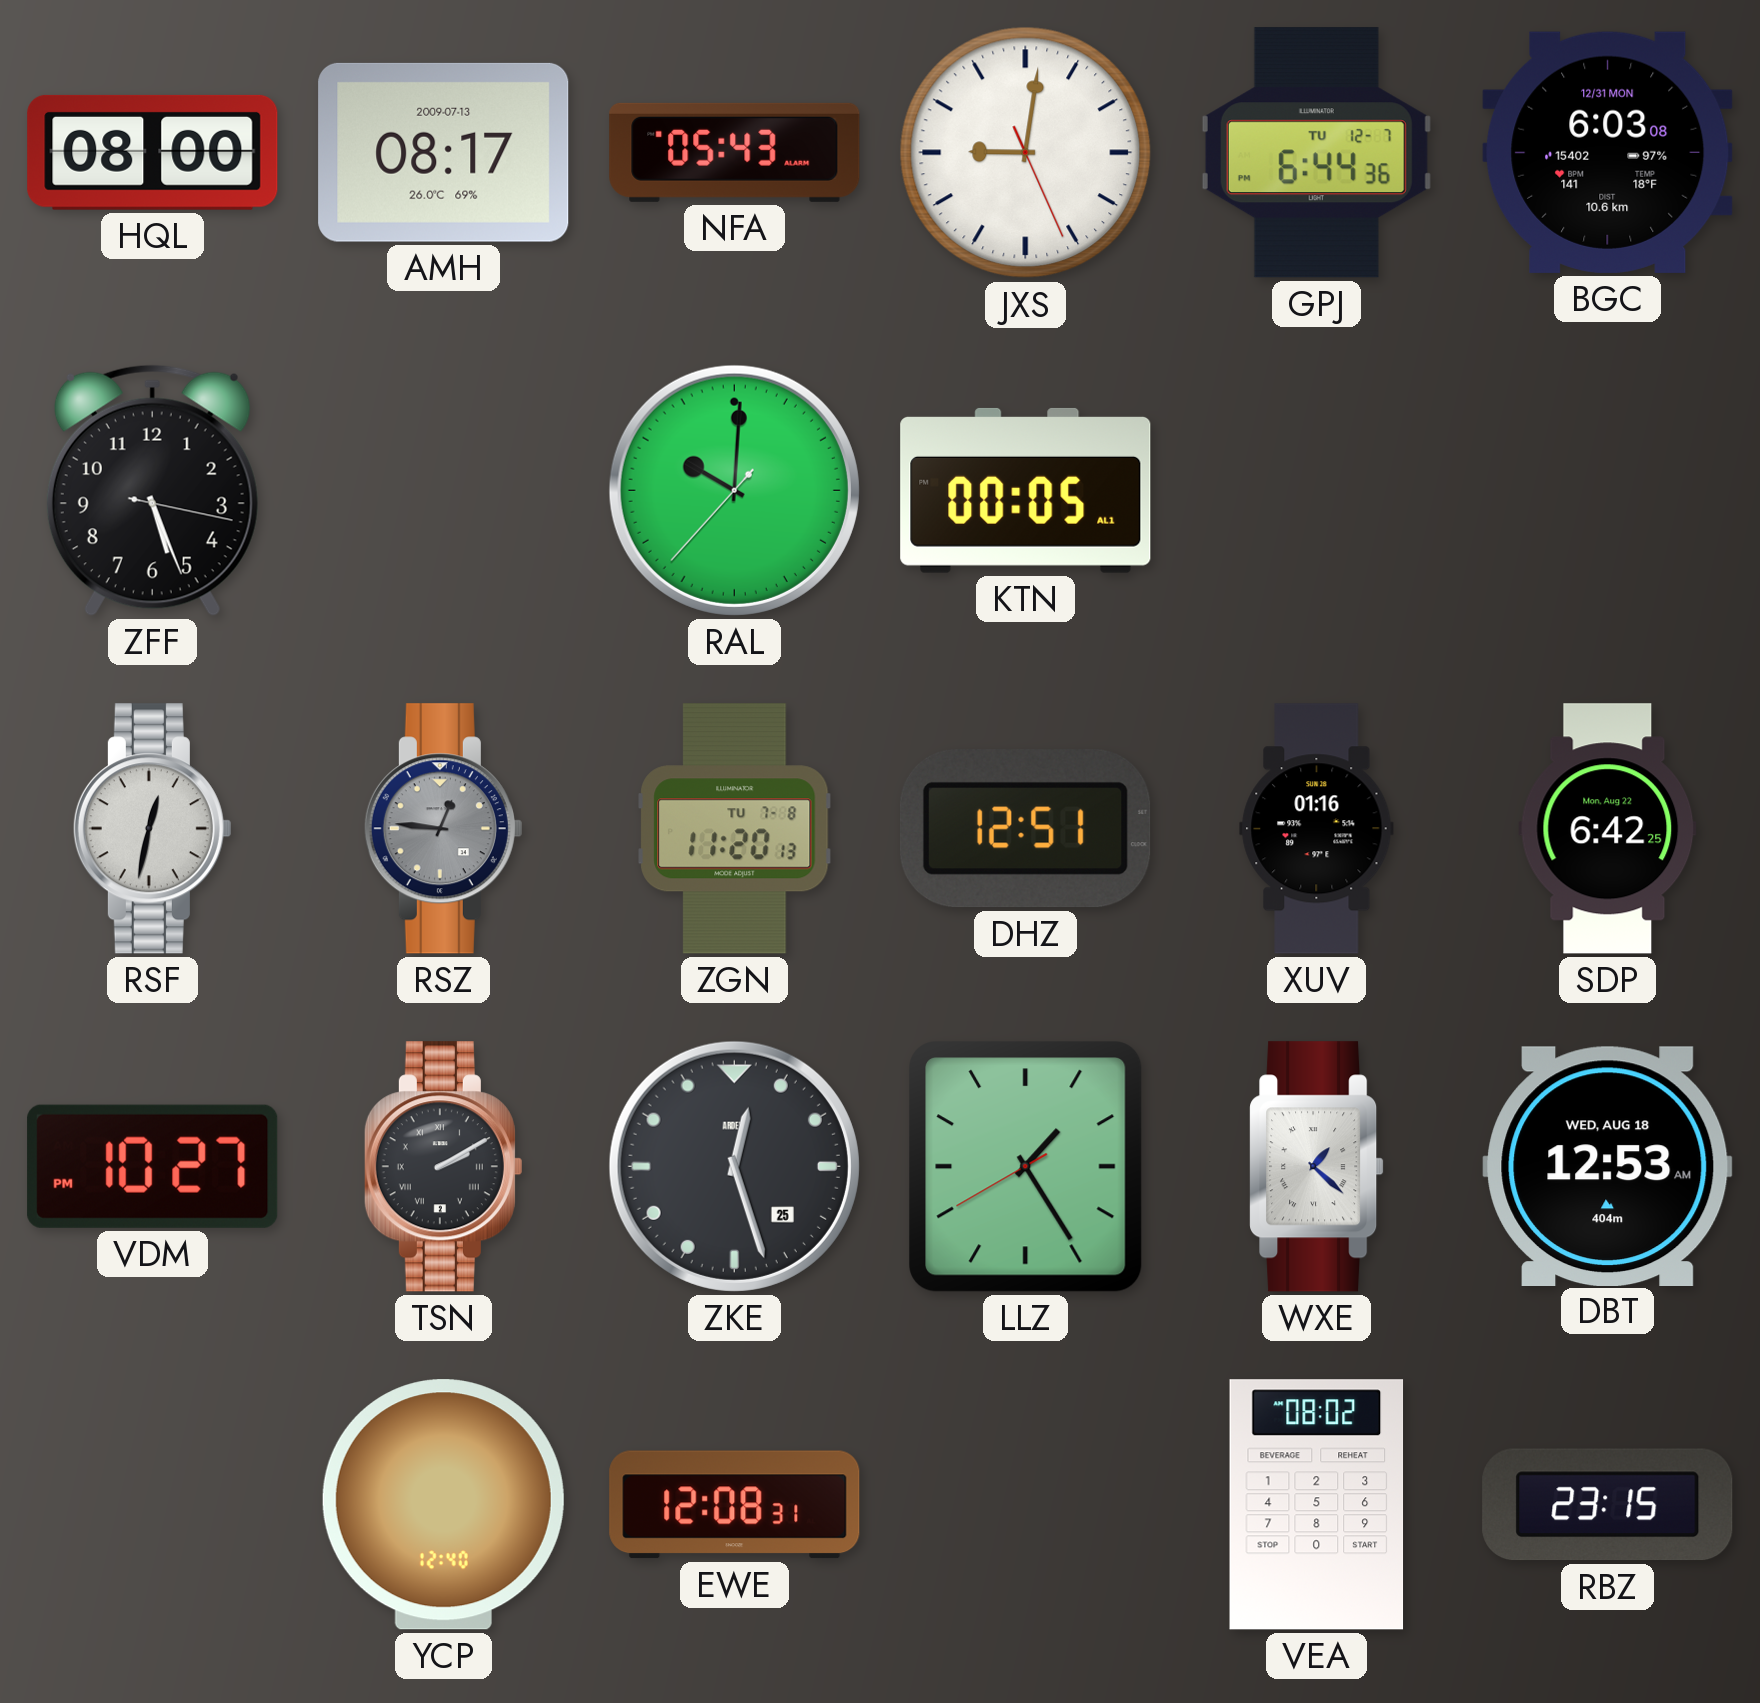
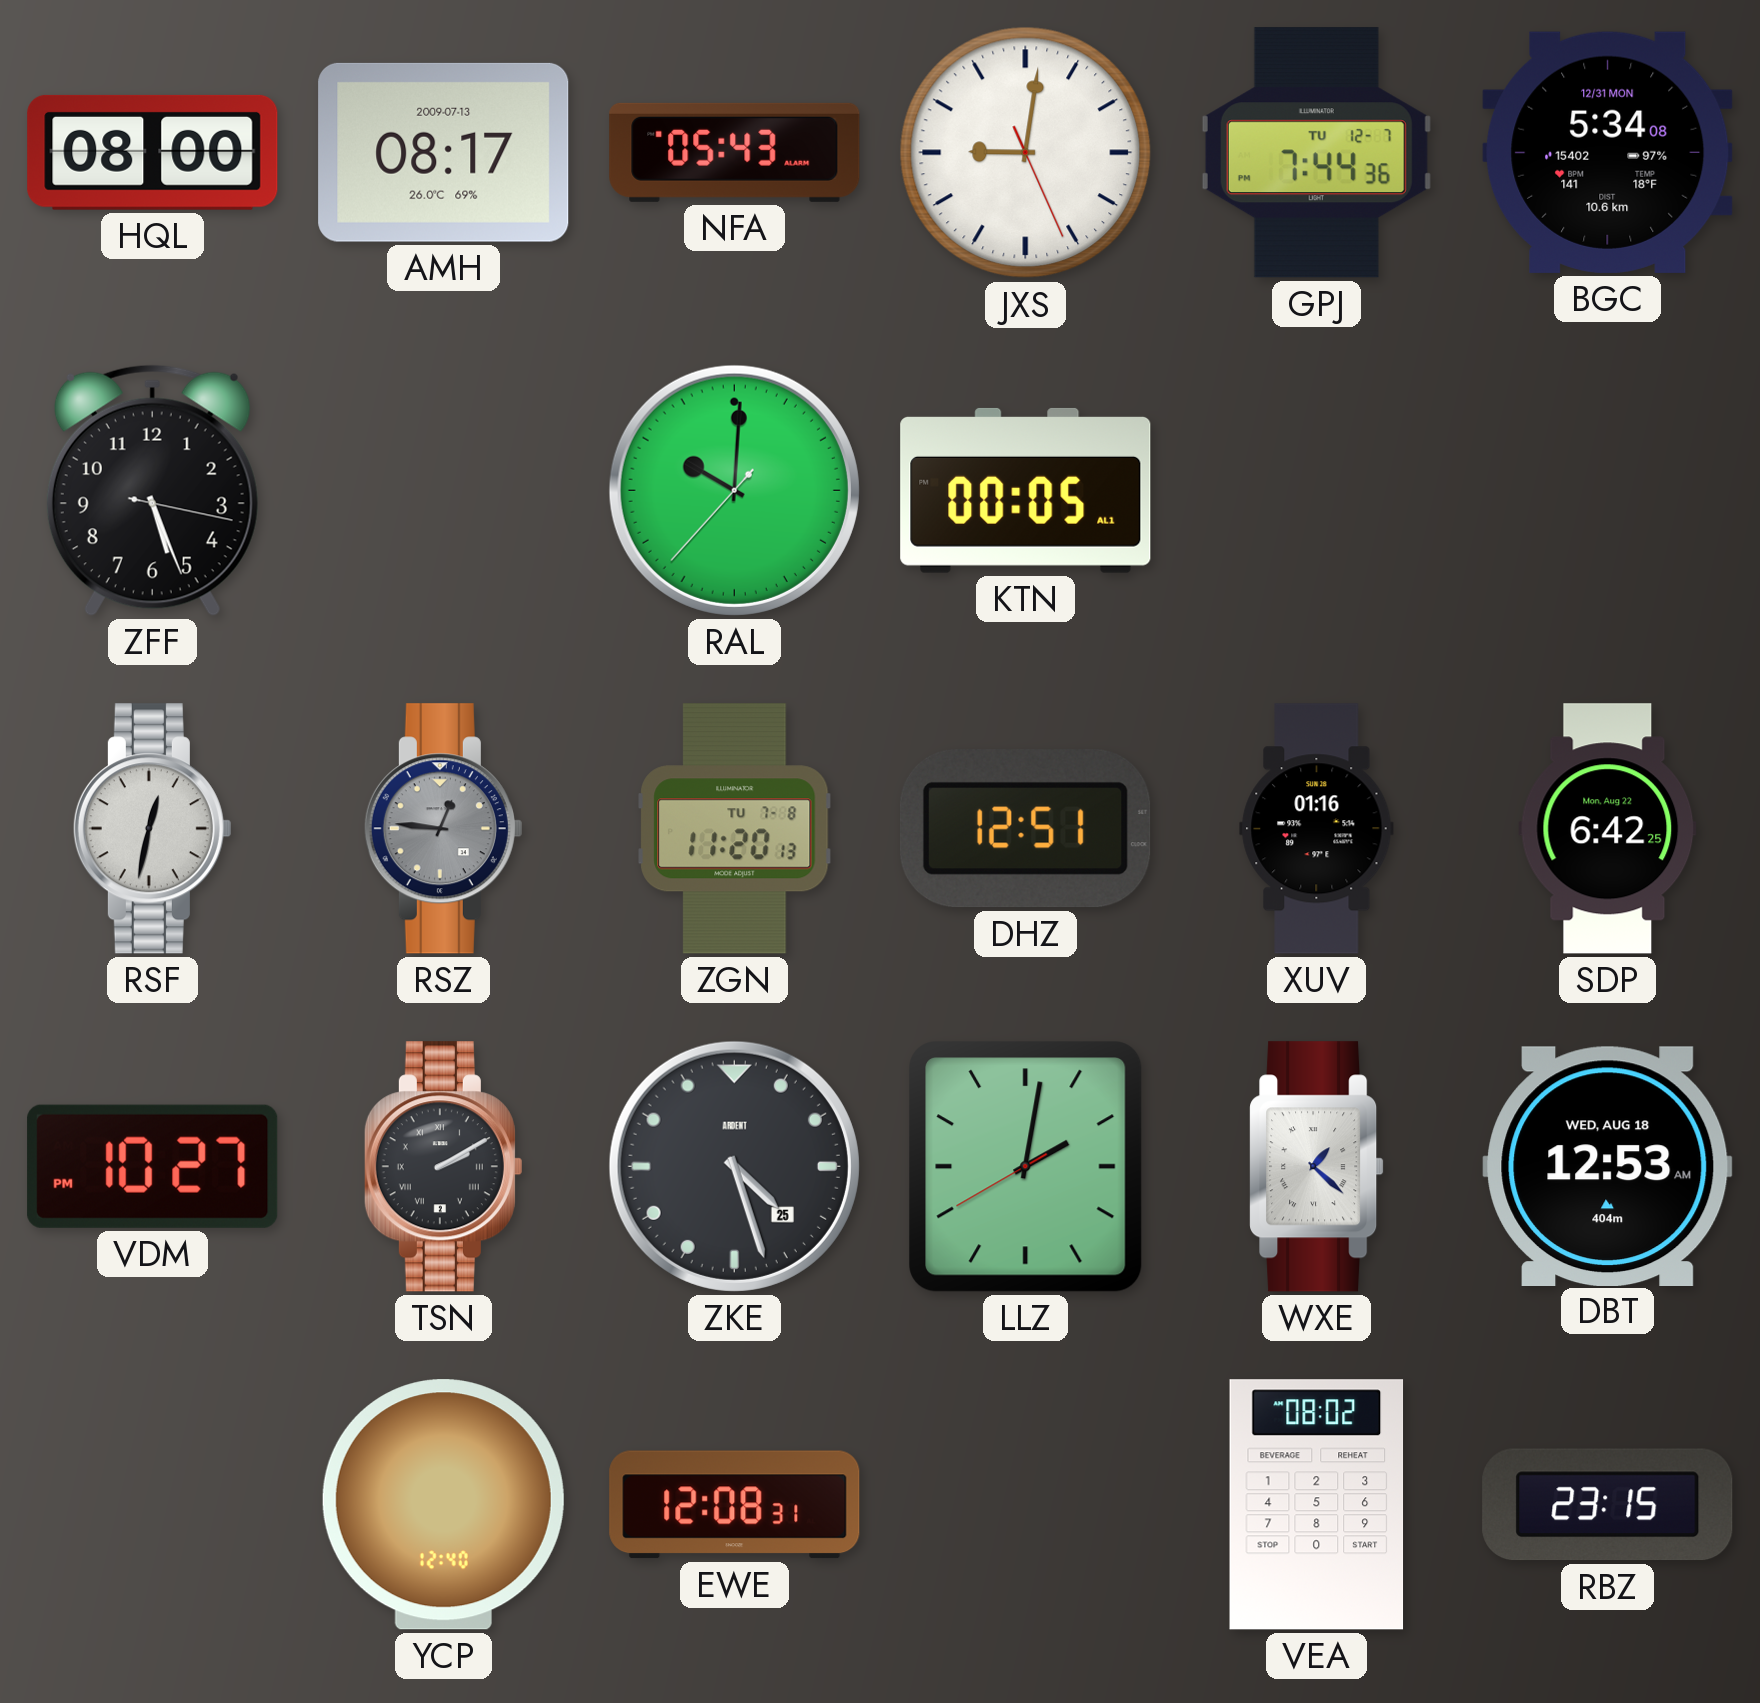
GPJ: 6:44 -> 7:44
BGC: 6:03 -> 5:34
ZKE: 12:27 -> 4:27
LLZ: 1:24 -> 2:01
